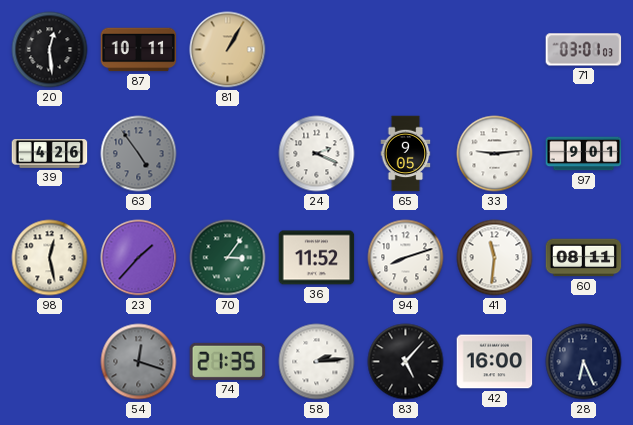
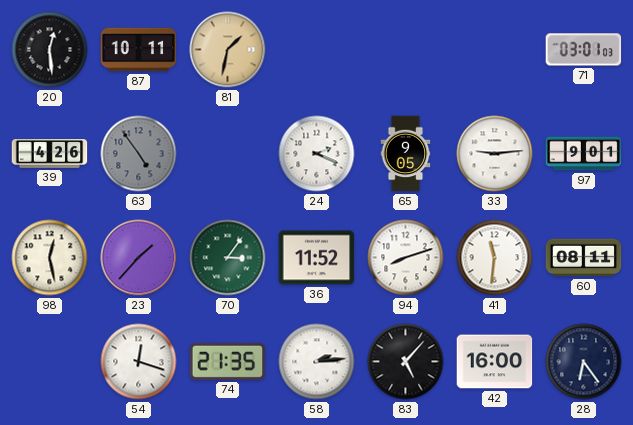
81: 1:05 -> 1:32
54 dial: grey -> white
28: 6:26 -> 6:24
